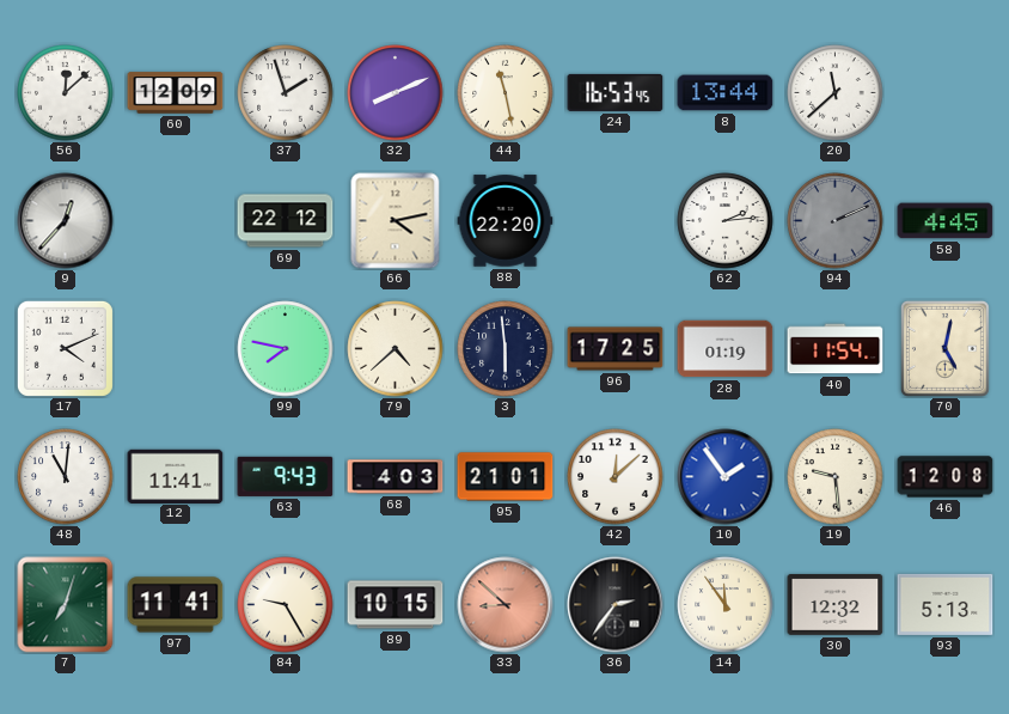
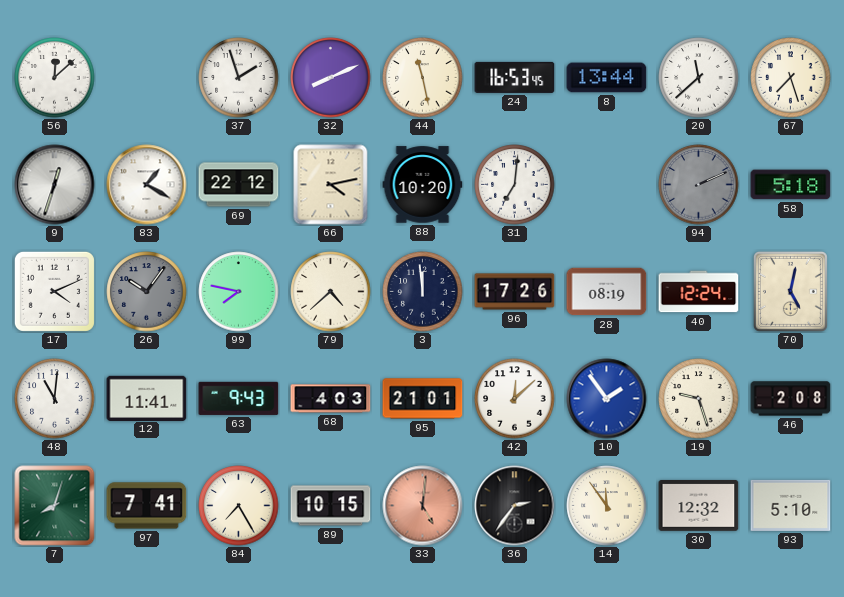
60: 12:09 -> none
67: none -> 7:27
9: 12:37 -> 12:33
83: none -> 1:20
88: 22:20 -> 10:20
31: none -> 7:01
62: 2:14 -> none
58: 4:45 -> 5:18
26: none -> 10:06
3: 5:59 -> 11:59
96: 17:25 -> 17:26
28: 01:19 -> 08:19
40: 11:54 -> 12:24
19: 9:29 -> 9:27
46: 12:08 -> 2:08
7: 7:03 -> 8:03
97: 11:41 -> 7:41
84: 9:25 -> 7:25
33: 8:52 -> 5:01
93: 5:13 -> 5:10
